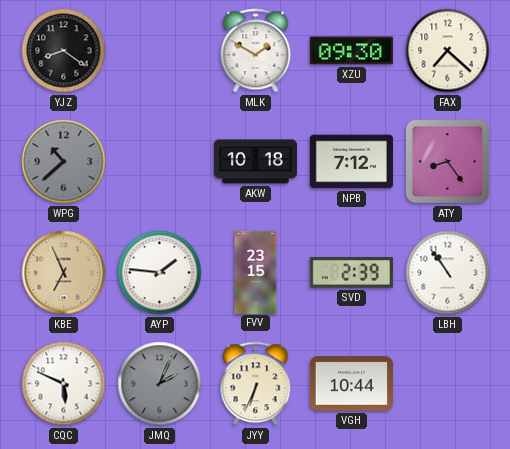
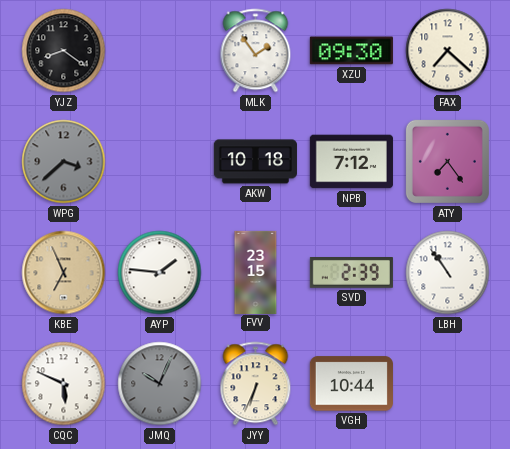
MLK: 1:50 -> 1:54
WPG: 10:38 -> 3:38
ATY: 8:24 -> 7:24
JMQ: 2:04 -> 10:04
